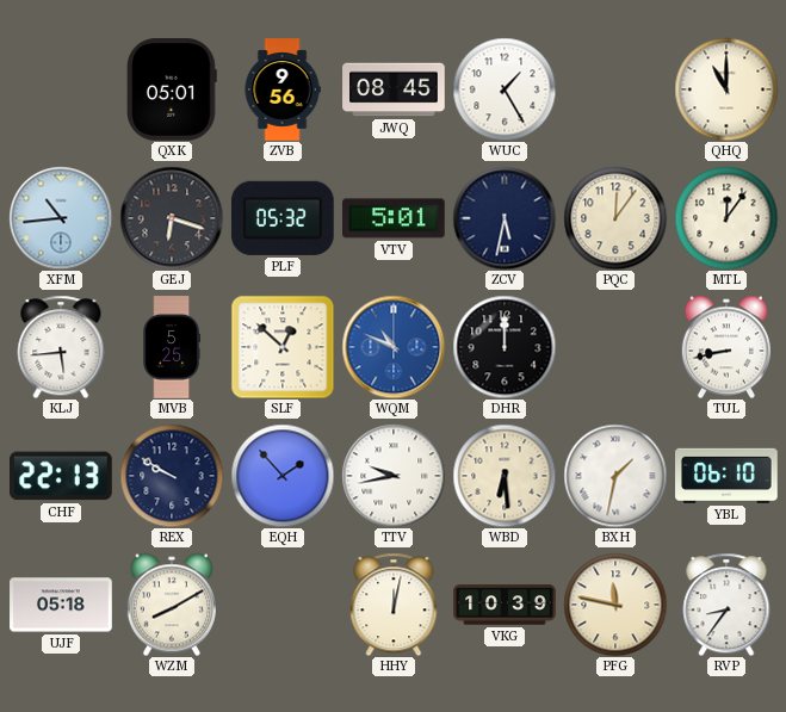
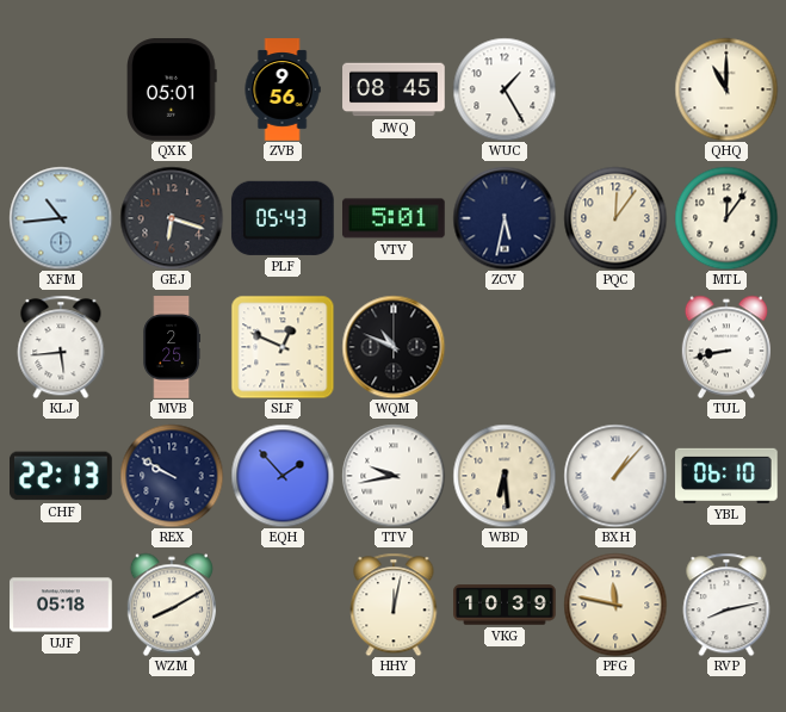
PLF: 05:32 -> 05:43
MVB: 5:25 -> 2:25
SLF: 12:52 -> 12:49
WQM dial: blue -> black
DHR: 12:00 -> none
BXH: 1:32 -> 1:07
RVP: 8:36 -> 8:13
